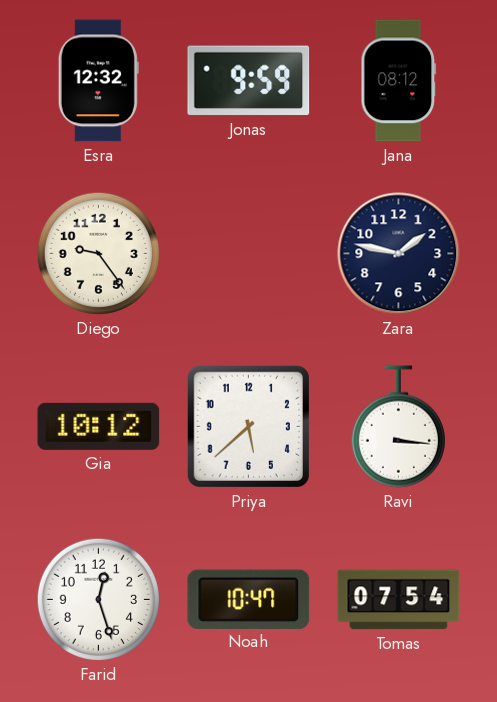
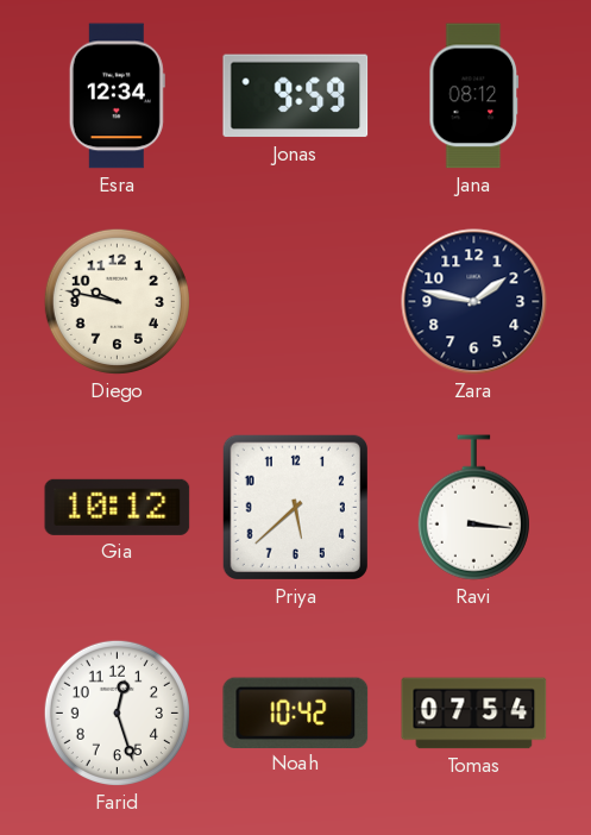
Esra: 12:32 -> 12:34
Diego: 9:24 -> 9:47
Noah: 10:47 -> 10:42
